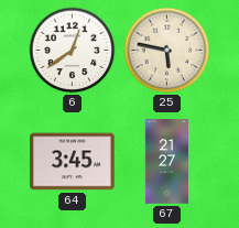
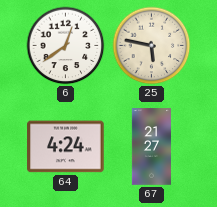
64: 3:45 -> 4:24
